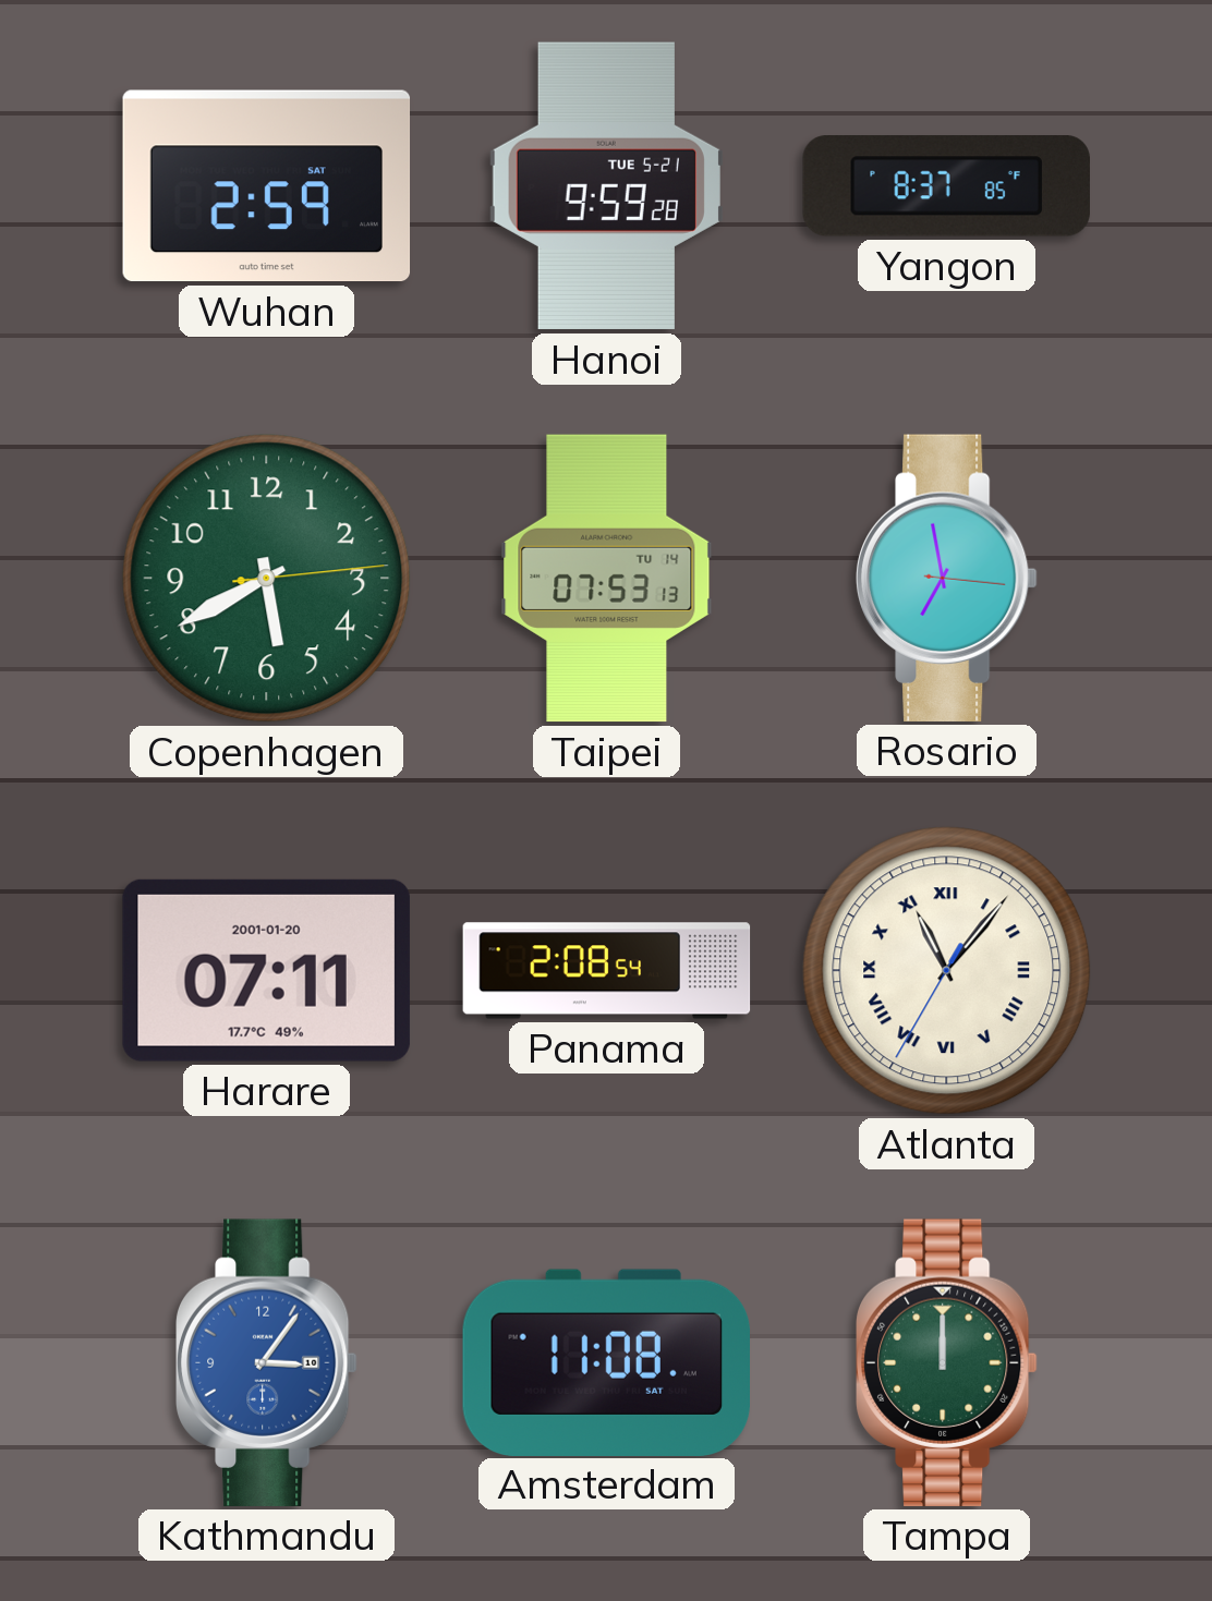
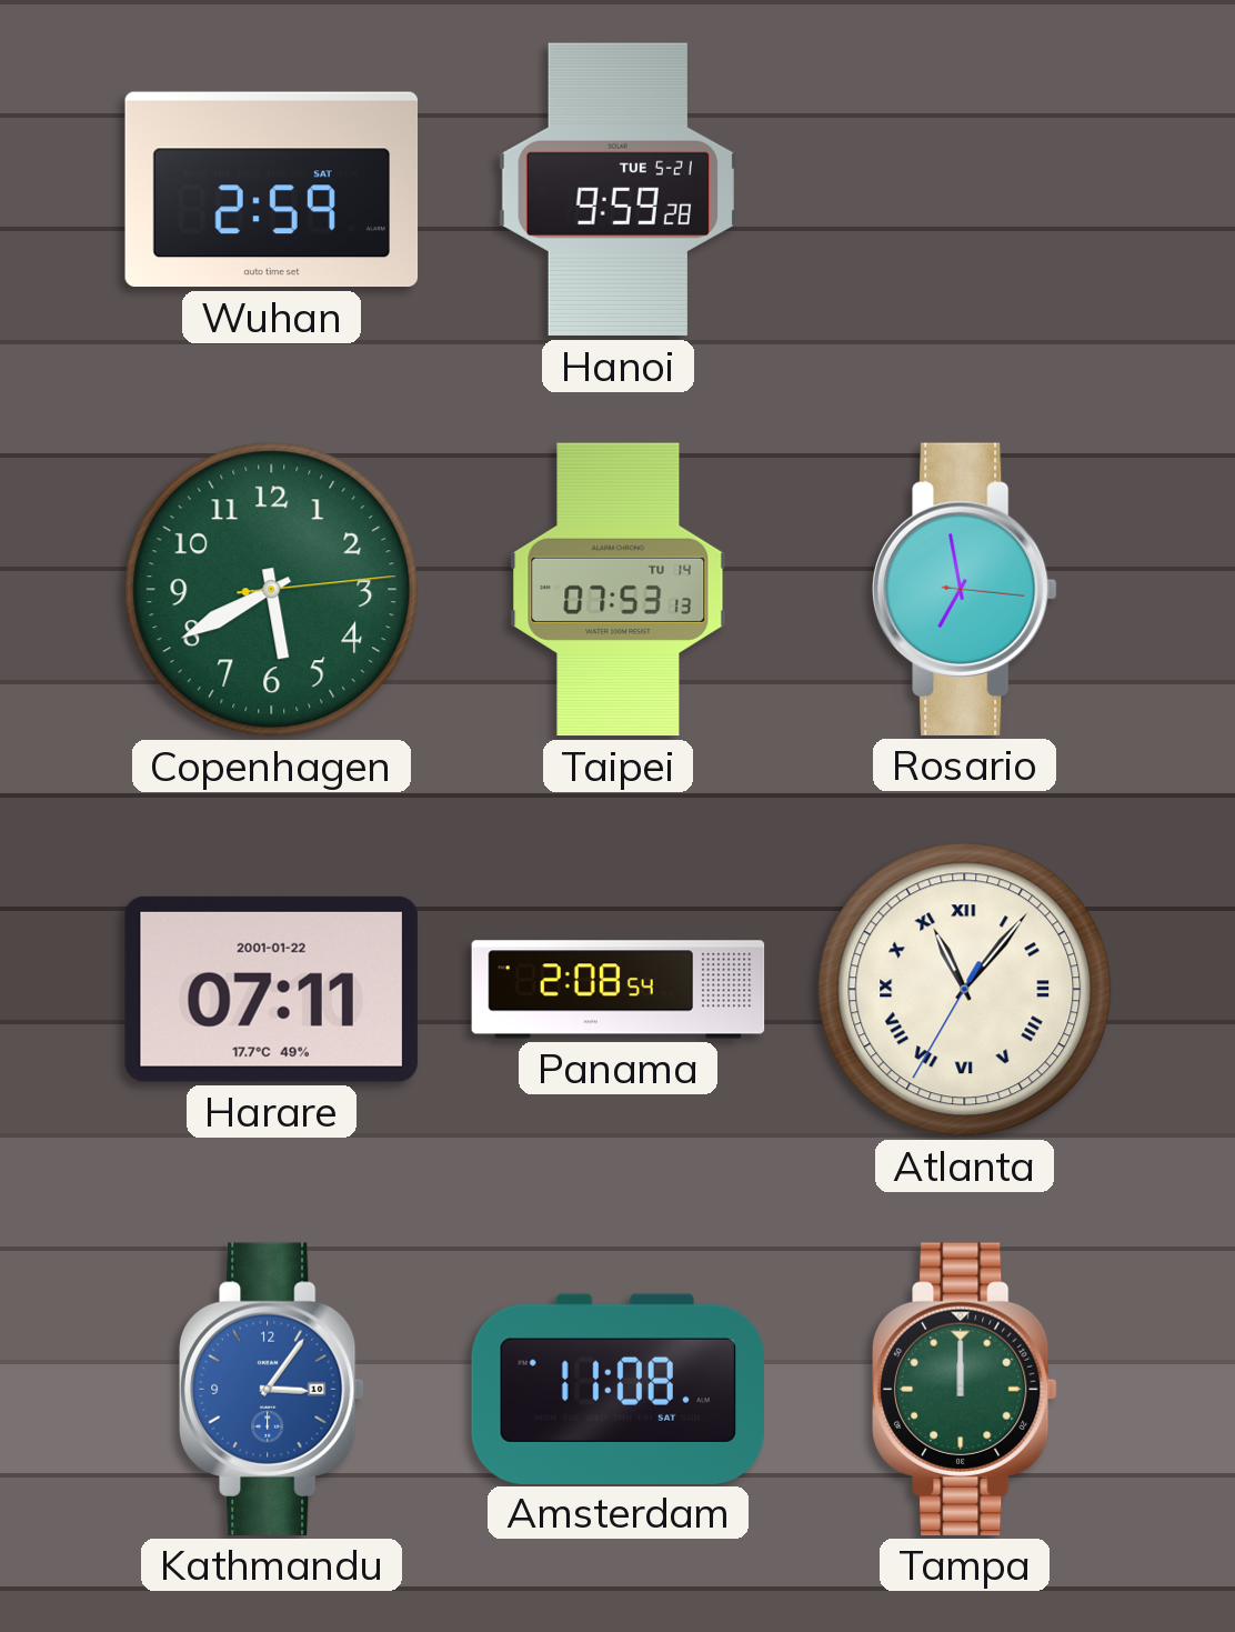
Yangon: 8:37 -> none
Harare date: 2001-01-20 -> 2001-01-22
